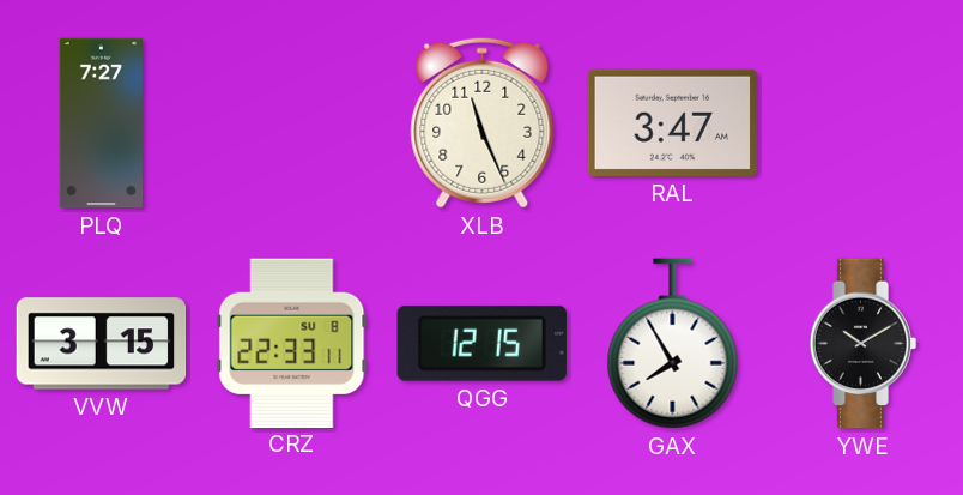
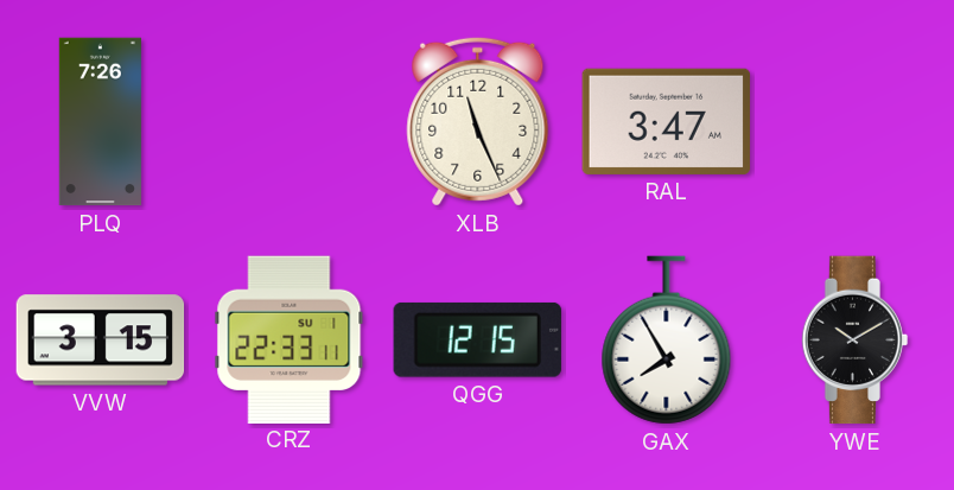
PLQ: 7:27 -> 7:26
CRZ date: SU 8 -> SU 1
